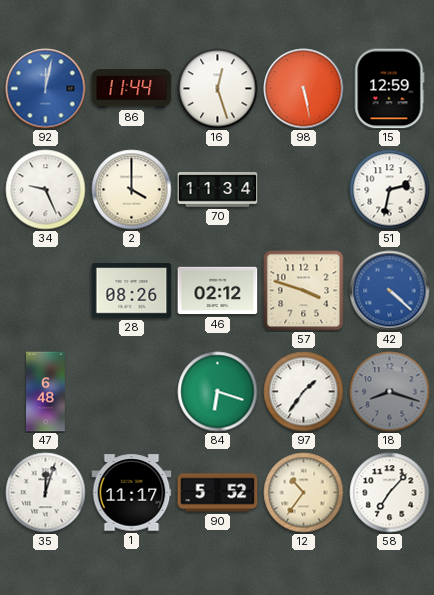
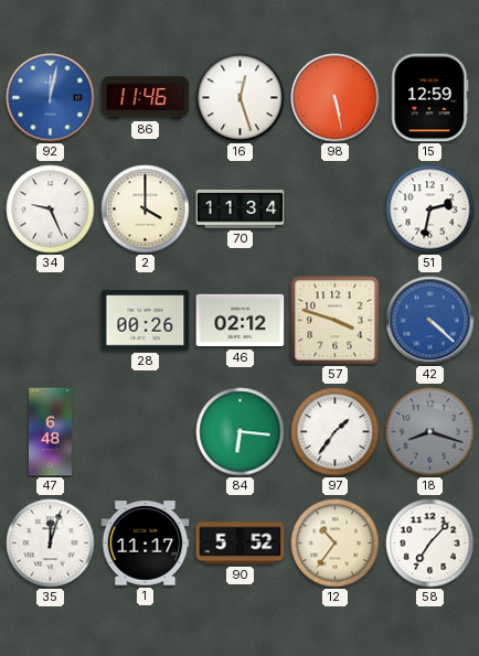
86: 11:44 -> 11:46
28: 08:26 -> 00:26
84: 6:18 -> 6:16
